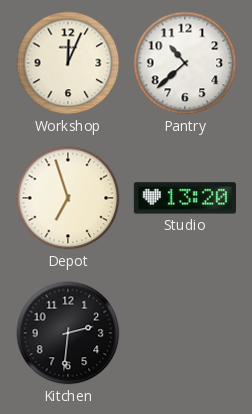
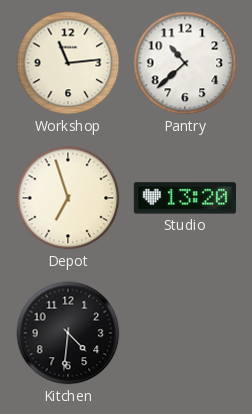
Workshop: 12:04 -> 11:14
Kitchen: 2:31 -> 4:31
